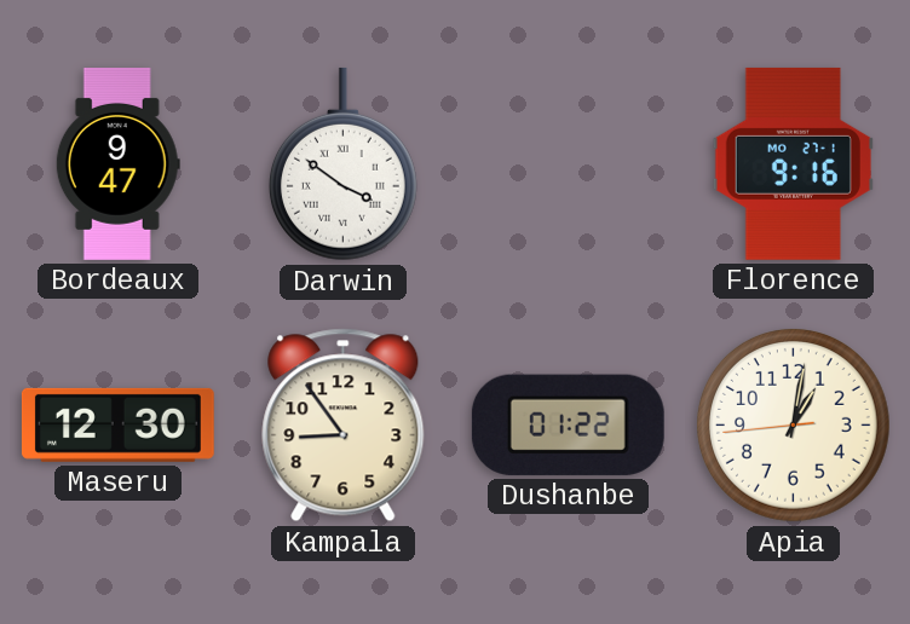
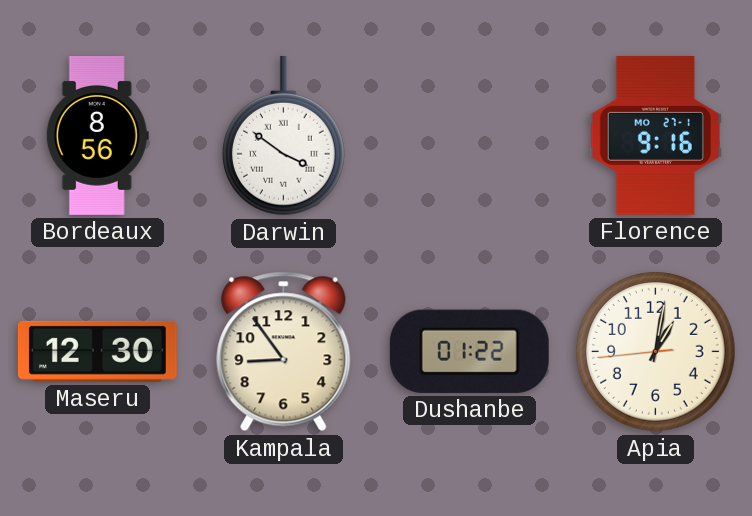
Bordeaux: 9:47 -> 8:56
